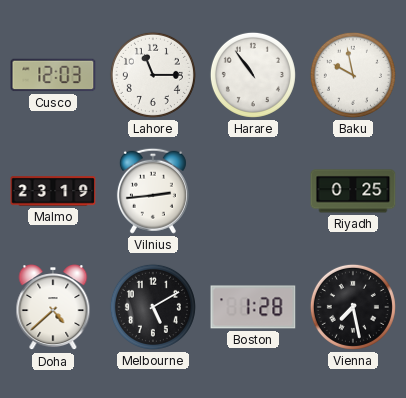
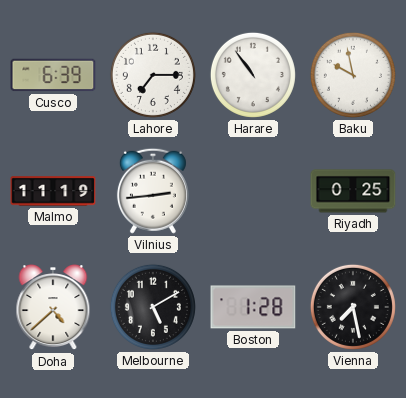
Cusco: 12:03 -> 6:39
Lahore: 11:15 -> 7:15
Malmo: 23:19 -> 11:19
